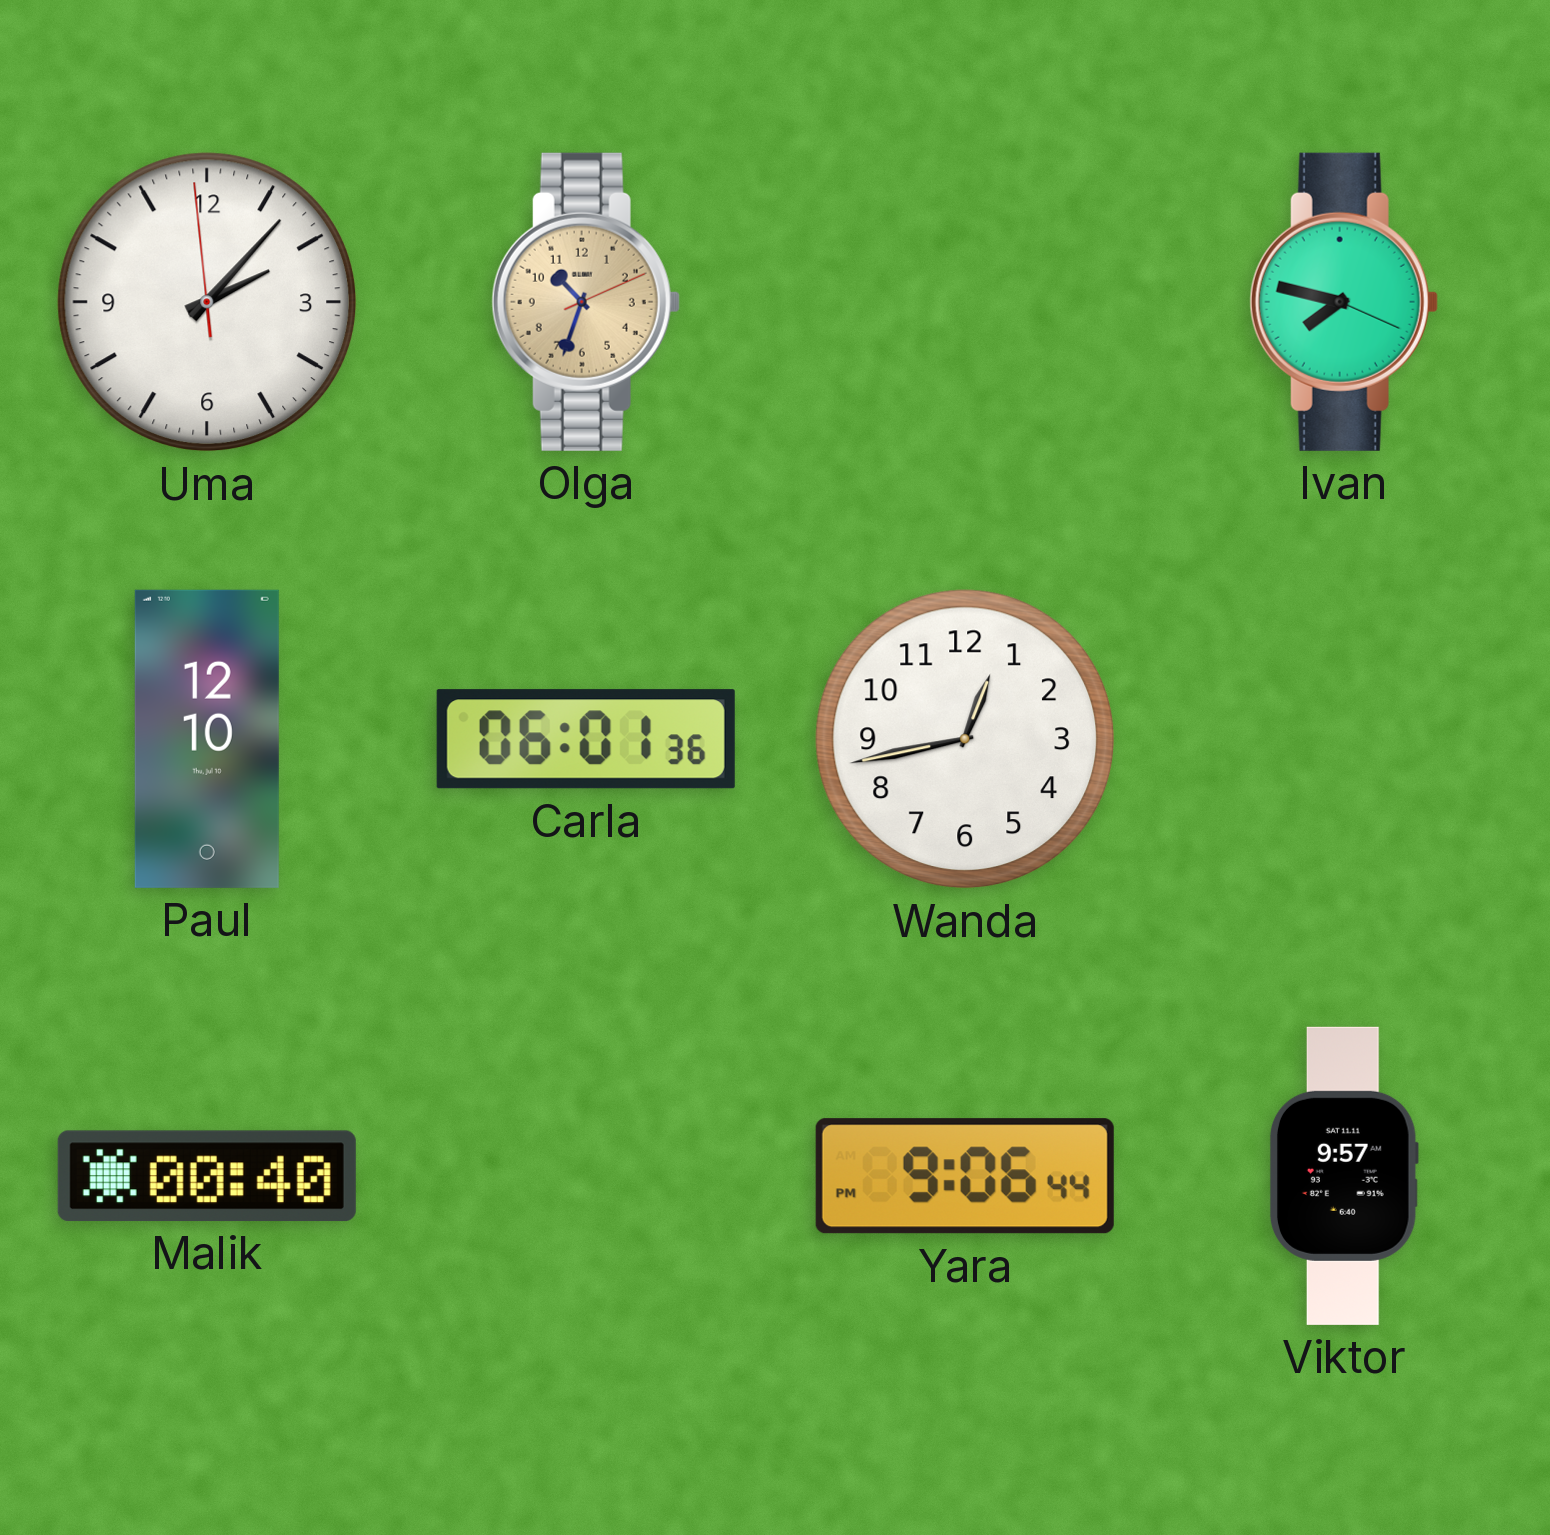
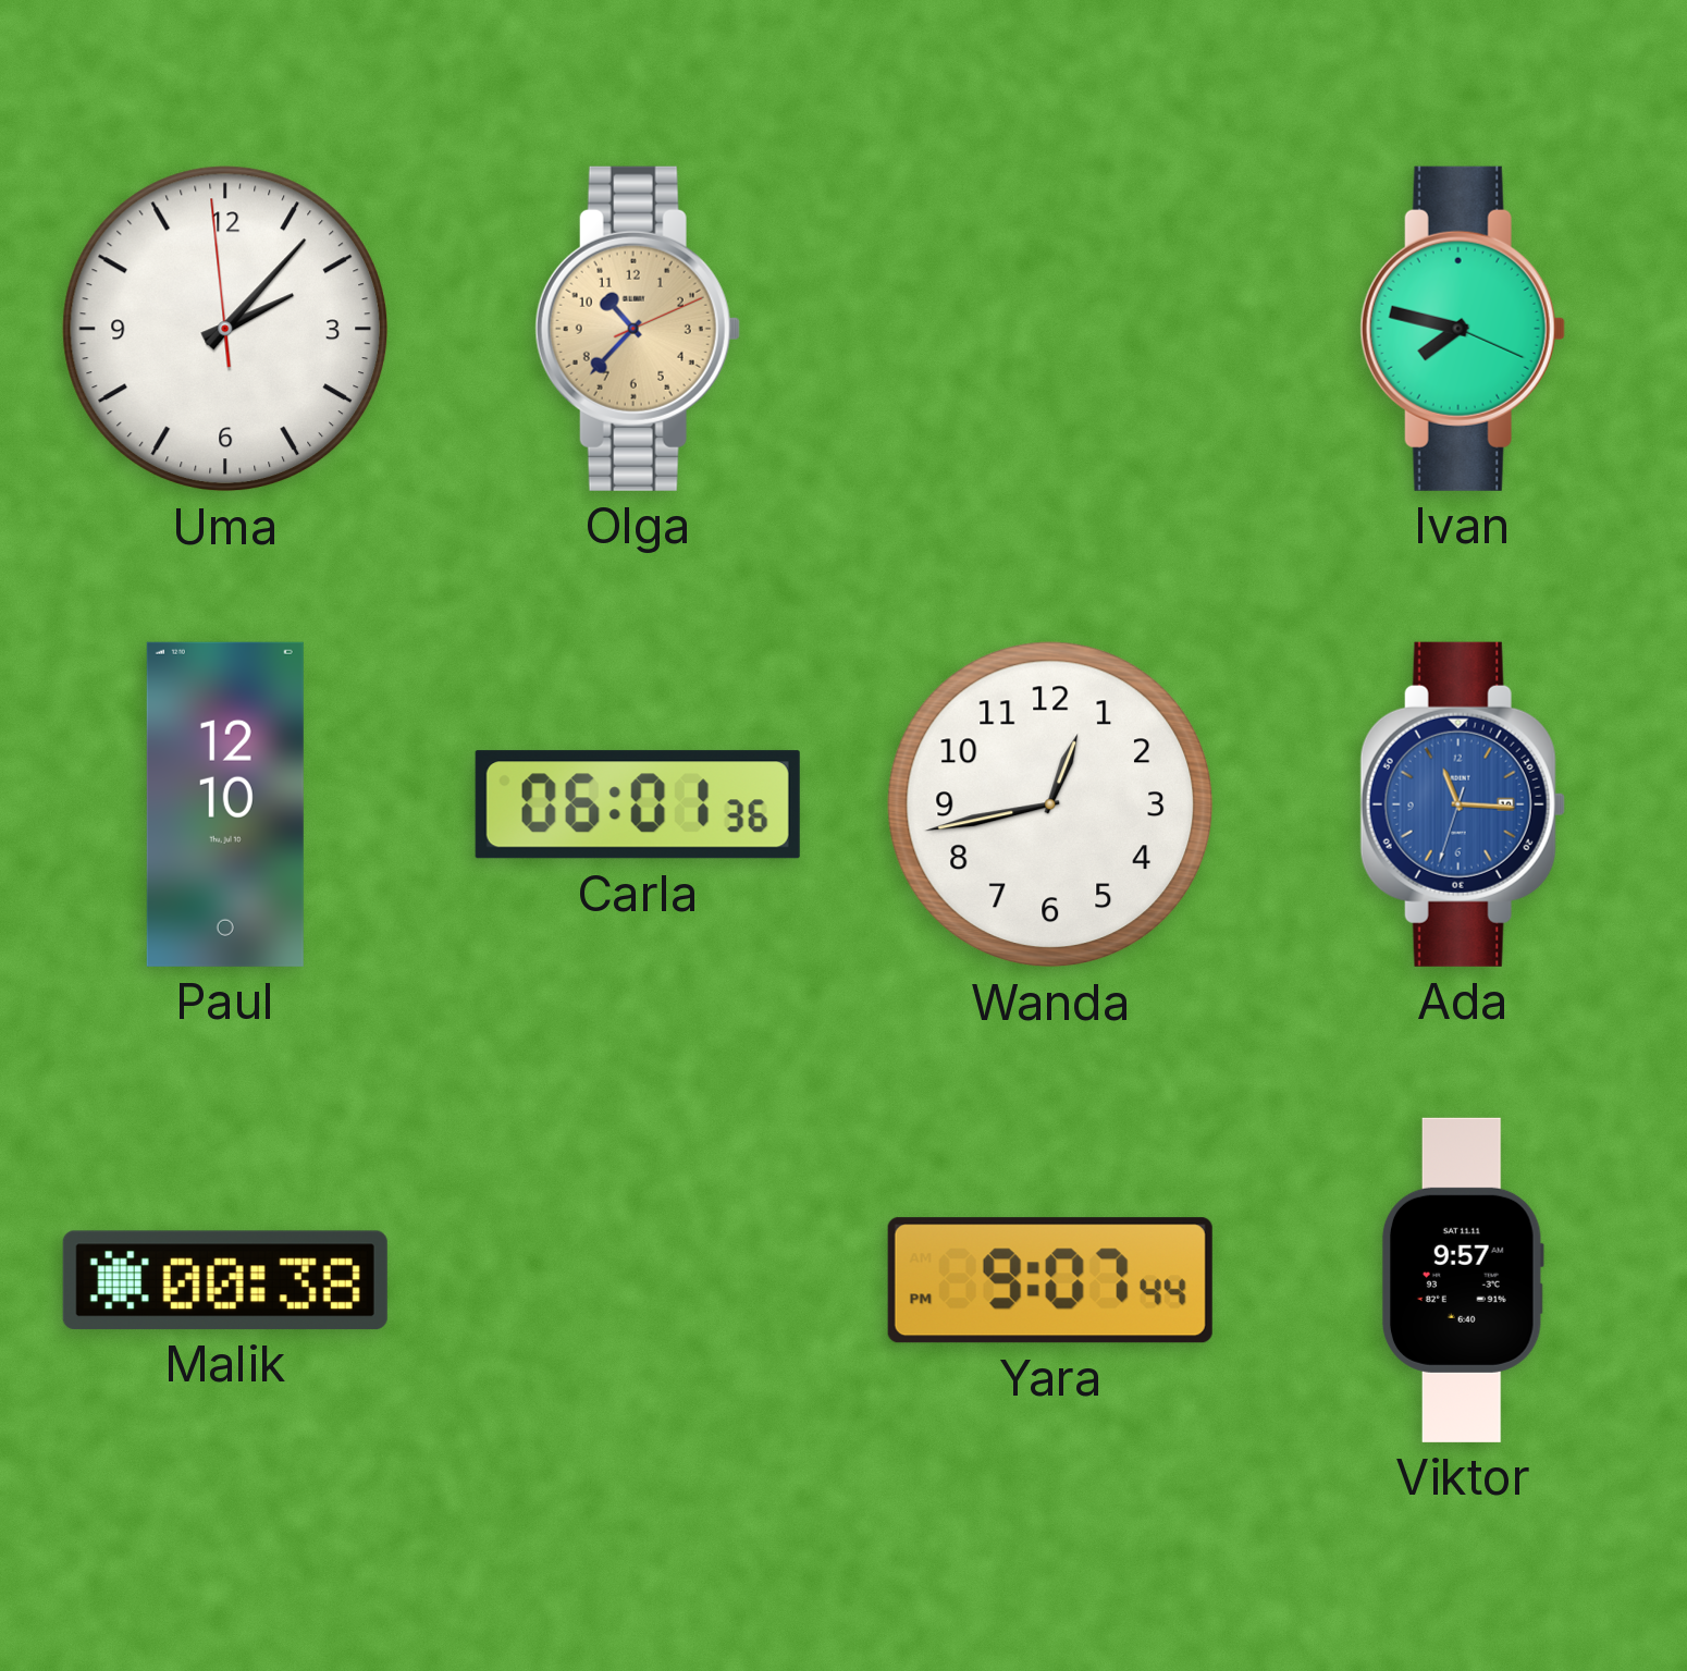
Olga: 10:33 -> 10:37
Ada: none -> 11:15
Malik: 00:40 -> 00:38
Yara: 9:06 -> 9:07
